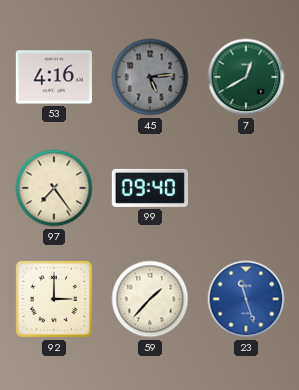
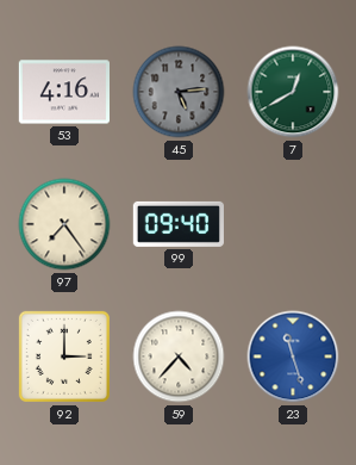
59: 1:37 -> 4:37
